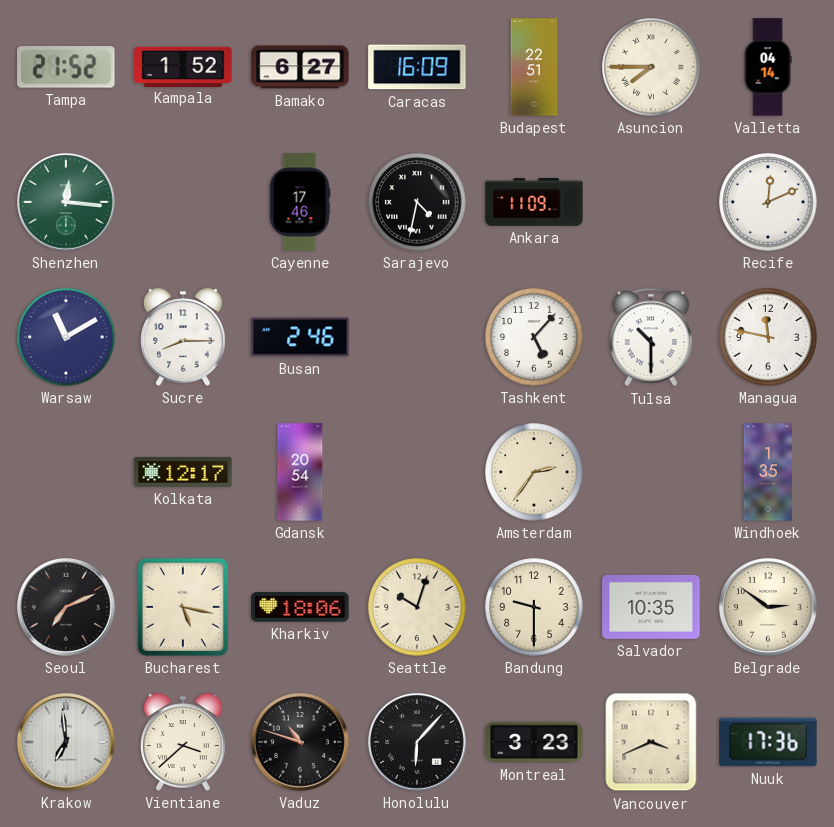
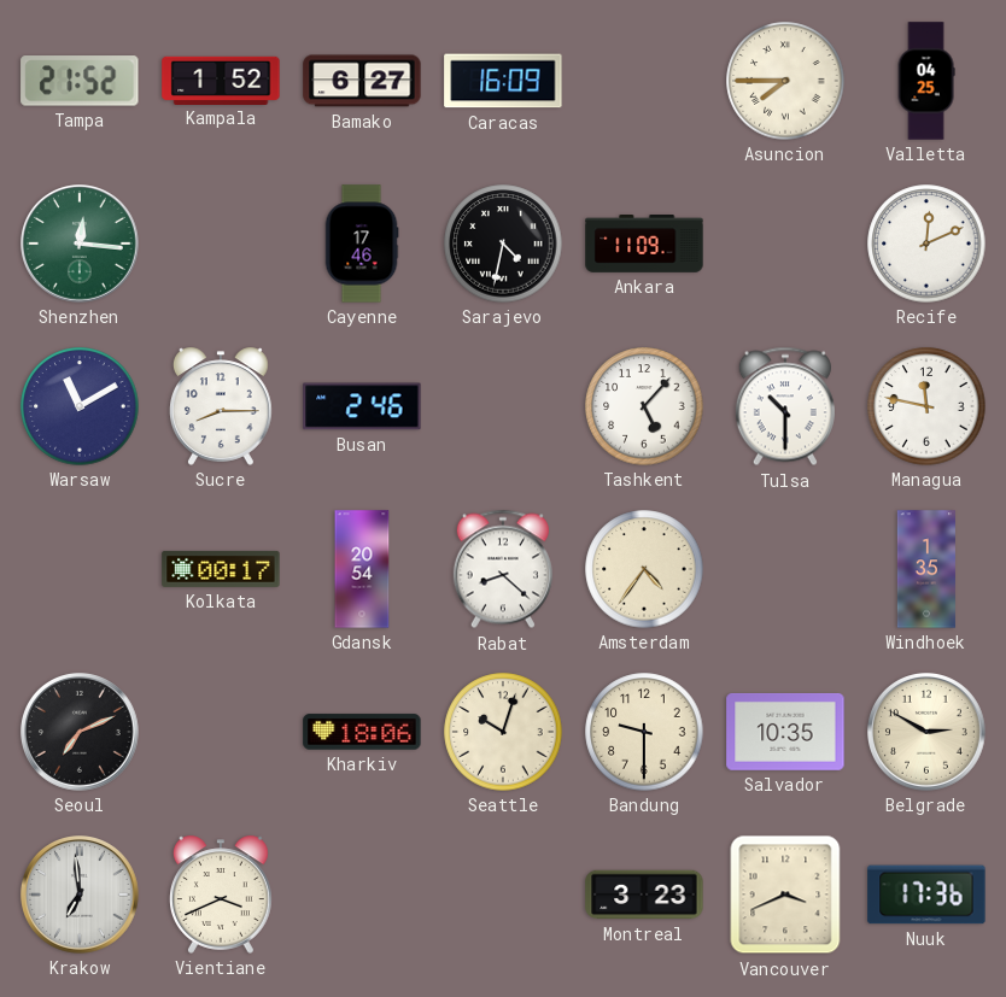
Budapest: 22:51 -> none
Valletta: 04:14 -> 04:25
Kolkata: 12:17 -> 00:17
Rabat: none -> 8:22
Amsterdam: 2:36 -> 4:36
Bucharest: 5:17 -> none
Belgrade: 2:51 -> 2:50
Vientiane: 3:38 -> 3:41
Vaduz: 10:48 -> none
Honolulu: 6:07 -> none
